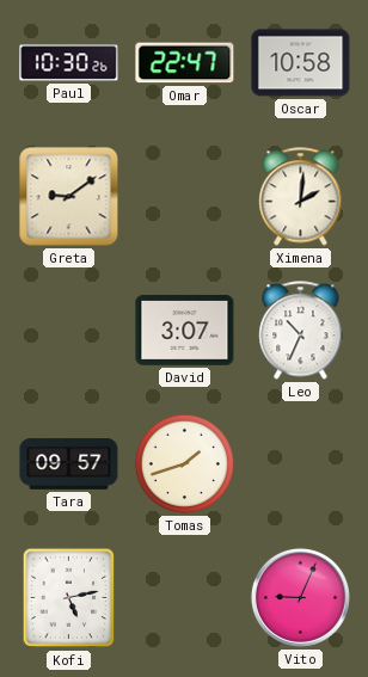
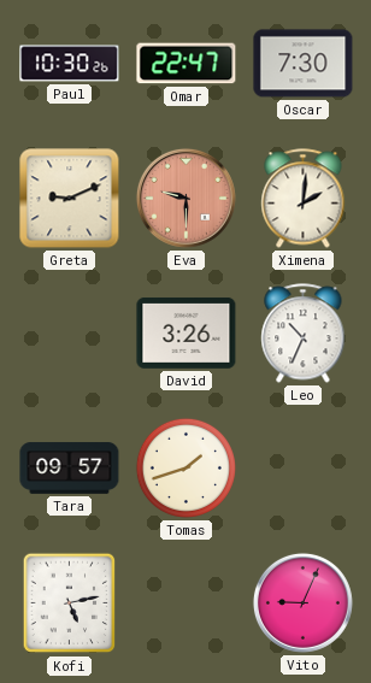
Oscar: 10:58 -> 7:30
Greta: 9:09 -> 9:11
Eva: none -> 9:30
David: 3:07 -> 3:26
